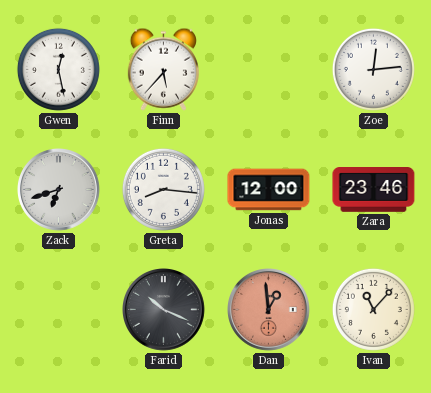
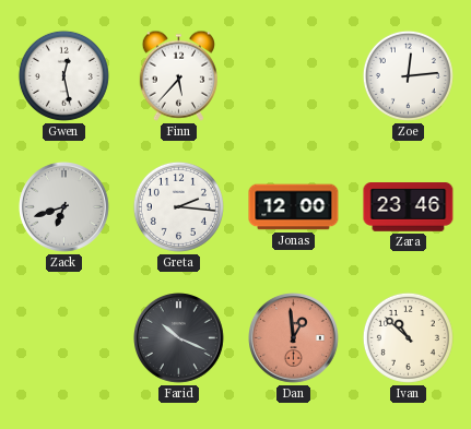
Greta: 8:16 -> 2:16
Ivan: 11:07 -> 10:52
